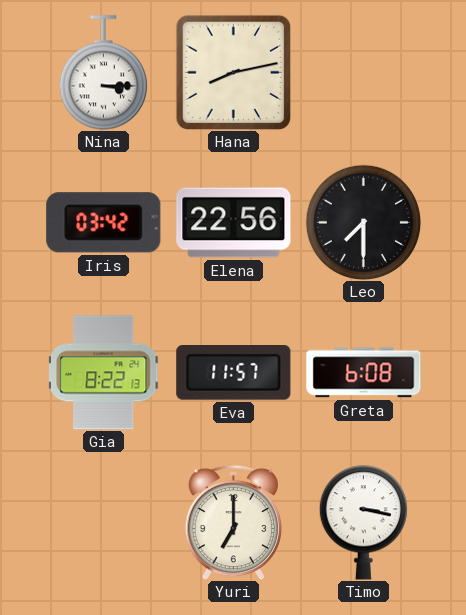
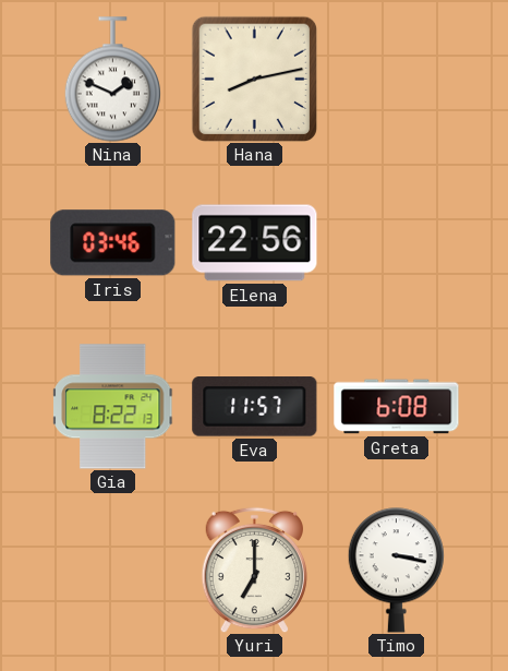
Nina: 3:15 -> 1:49
Iris: 03:42 -> 03:46
Leo: 7:30 -> none
